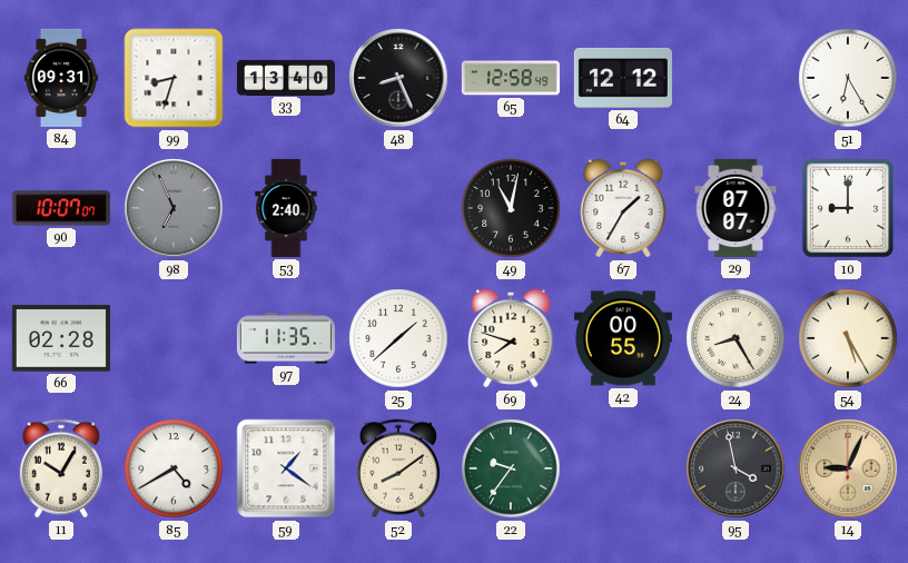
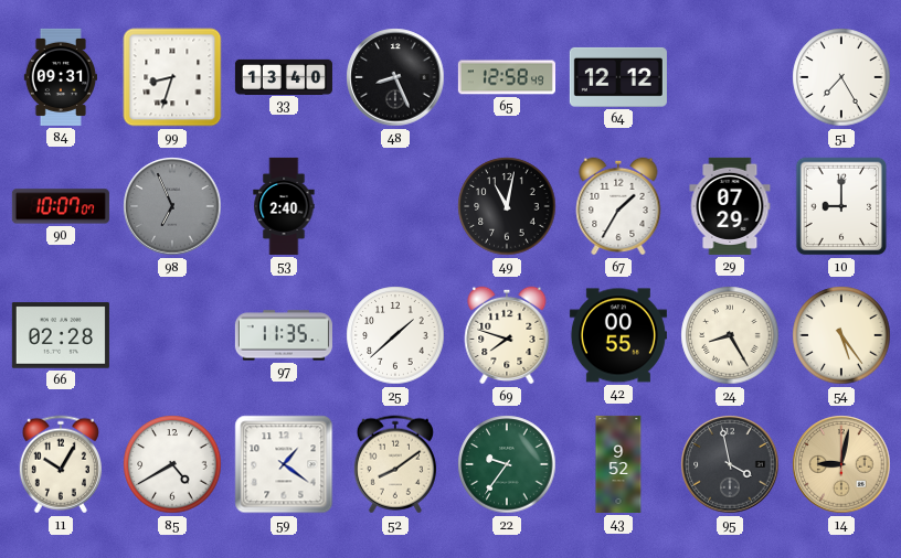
51: 6:25 -> 7:25
29: 07:07 -> 07:29
54: 5:25 -> 5:24
43: none -> 9:52
14: 9:04 -> 9:02
